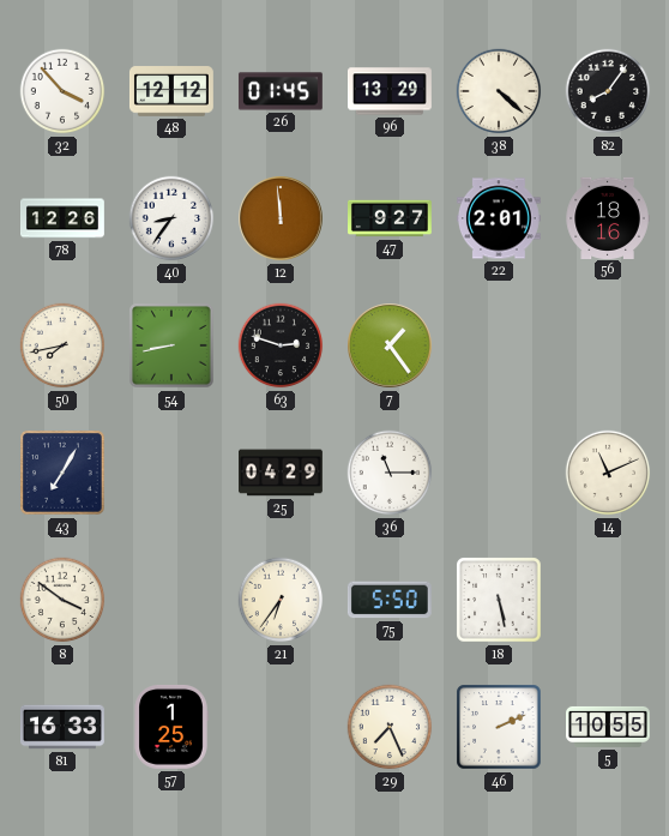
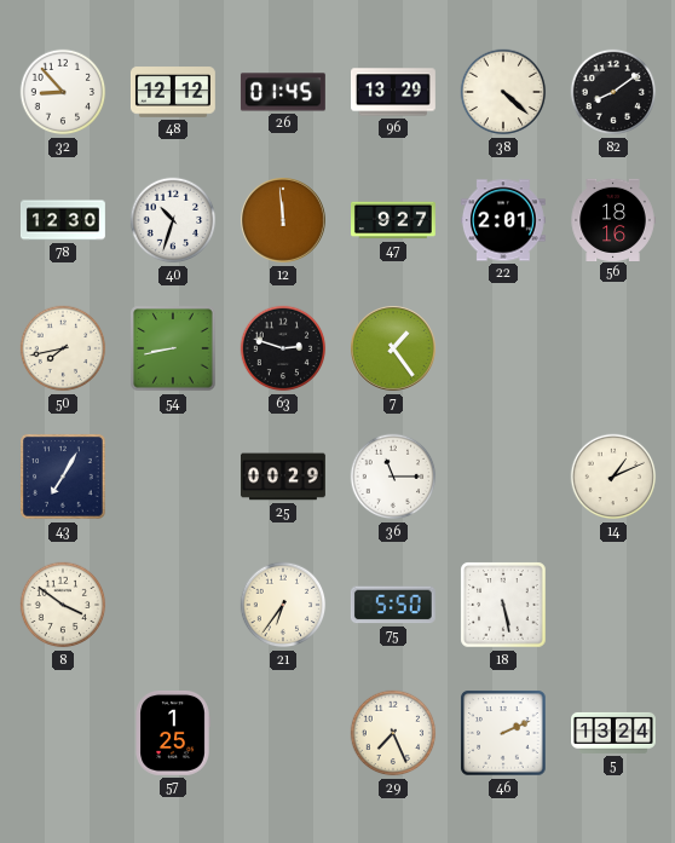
32: 3:53 -> 8:53
82: 8:06 -> 8:09
78: 12:26 -> 12:30
40: 8:36 -> 10:33
25: 04:29 -> 00:29
14: 11:11 -> 1:11
81: 16:33 -> none
5: 10:55 -> 13:24
